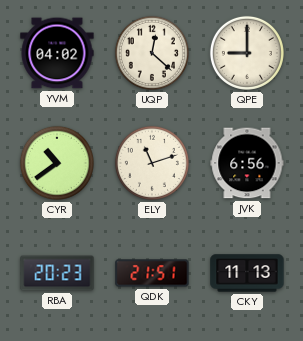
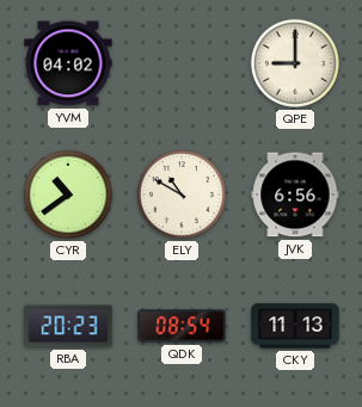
UQP: 12:22 -> none
ELY: 11:12 -> 10:50
QDK: 21:51 -> 08:54
